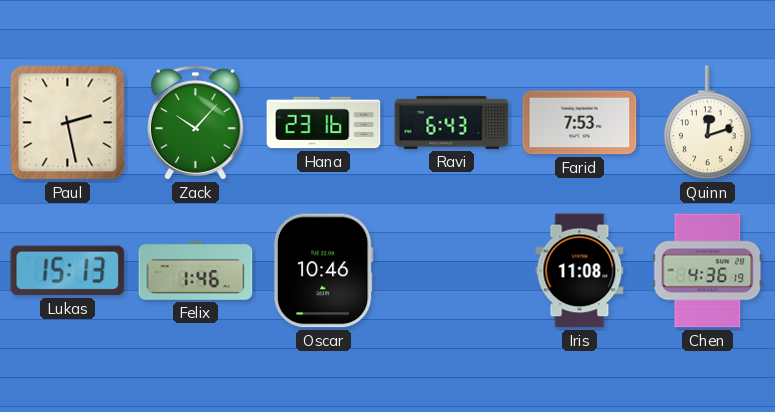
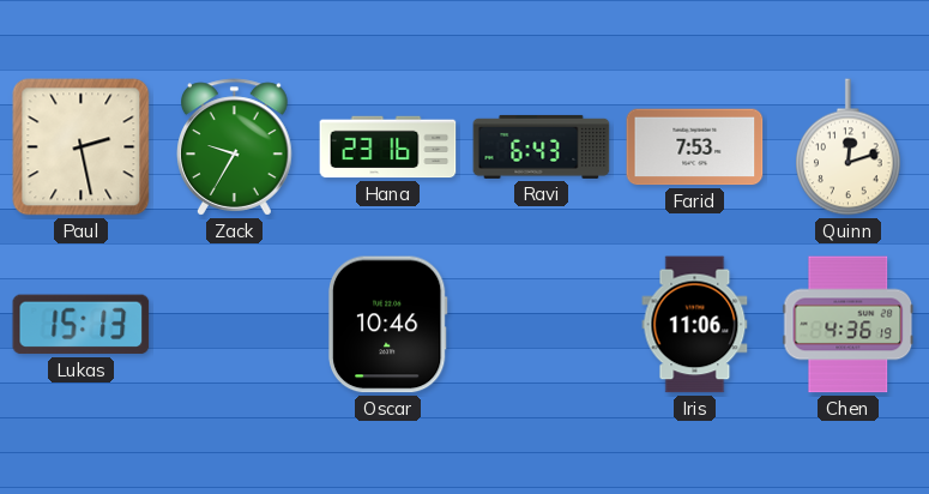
Zack: 10:07 -> 9:35
Felix: 1:46 -> none
Iris: 11:08 -> 11:06
